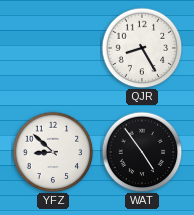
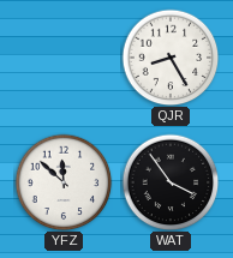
YFZ: 8:52 -> 11:52
WAT: 4:54 -> 3:54
